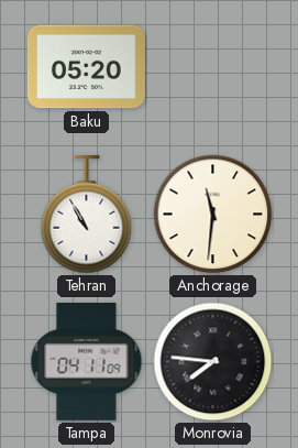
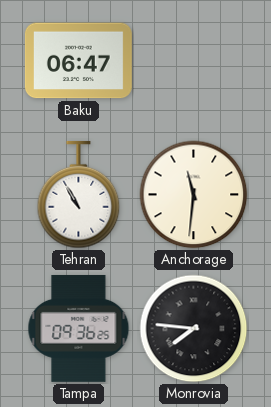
Baku: 05:20 -> 06:47
Tampa: 04:11 -> 09:36
